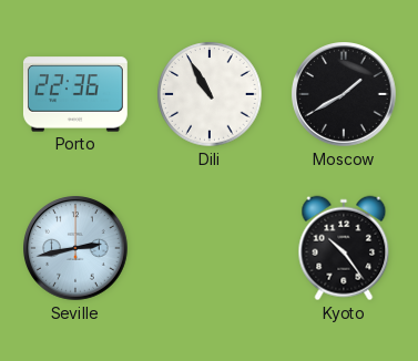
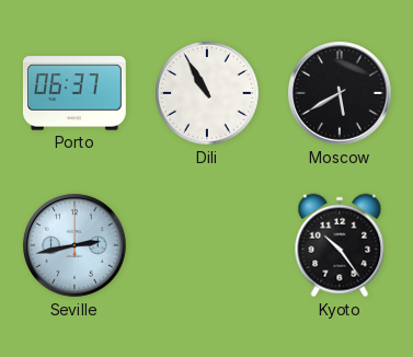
Porto: 22:36 -> 06:37
Moscow: 1:40 -> 5:40
